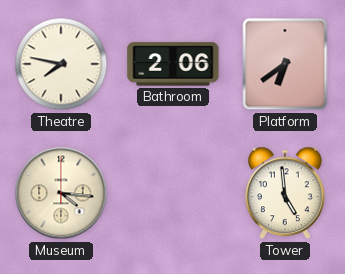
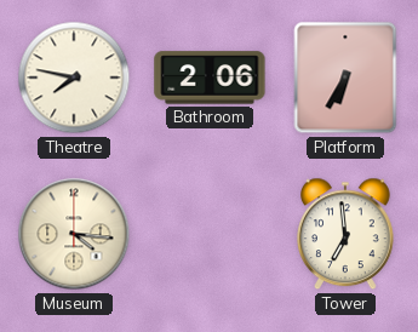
Platform: 6:39 -> 6:35
Tower: 4:59 -> 6:59
